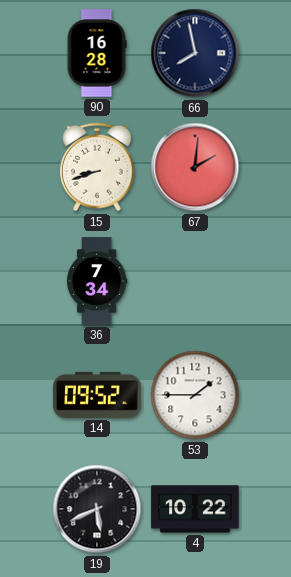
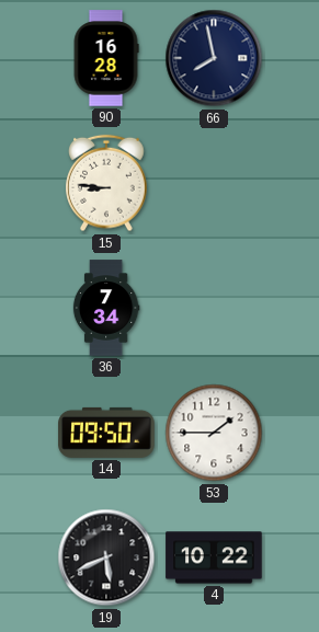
15: 8:42 -> 8:46
67: 2:01 -> none
14: 09:52 -> 09:50
